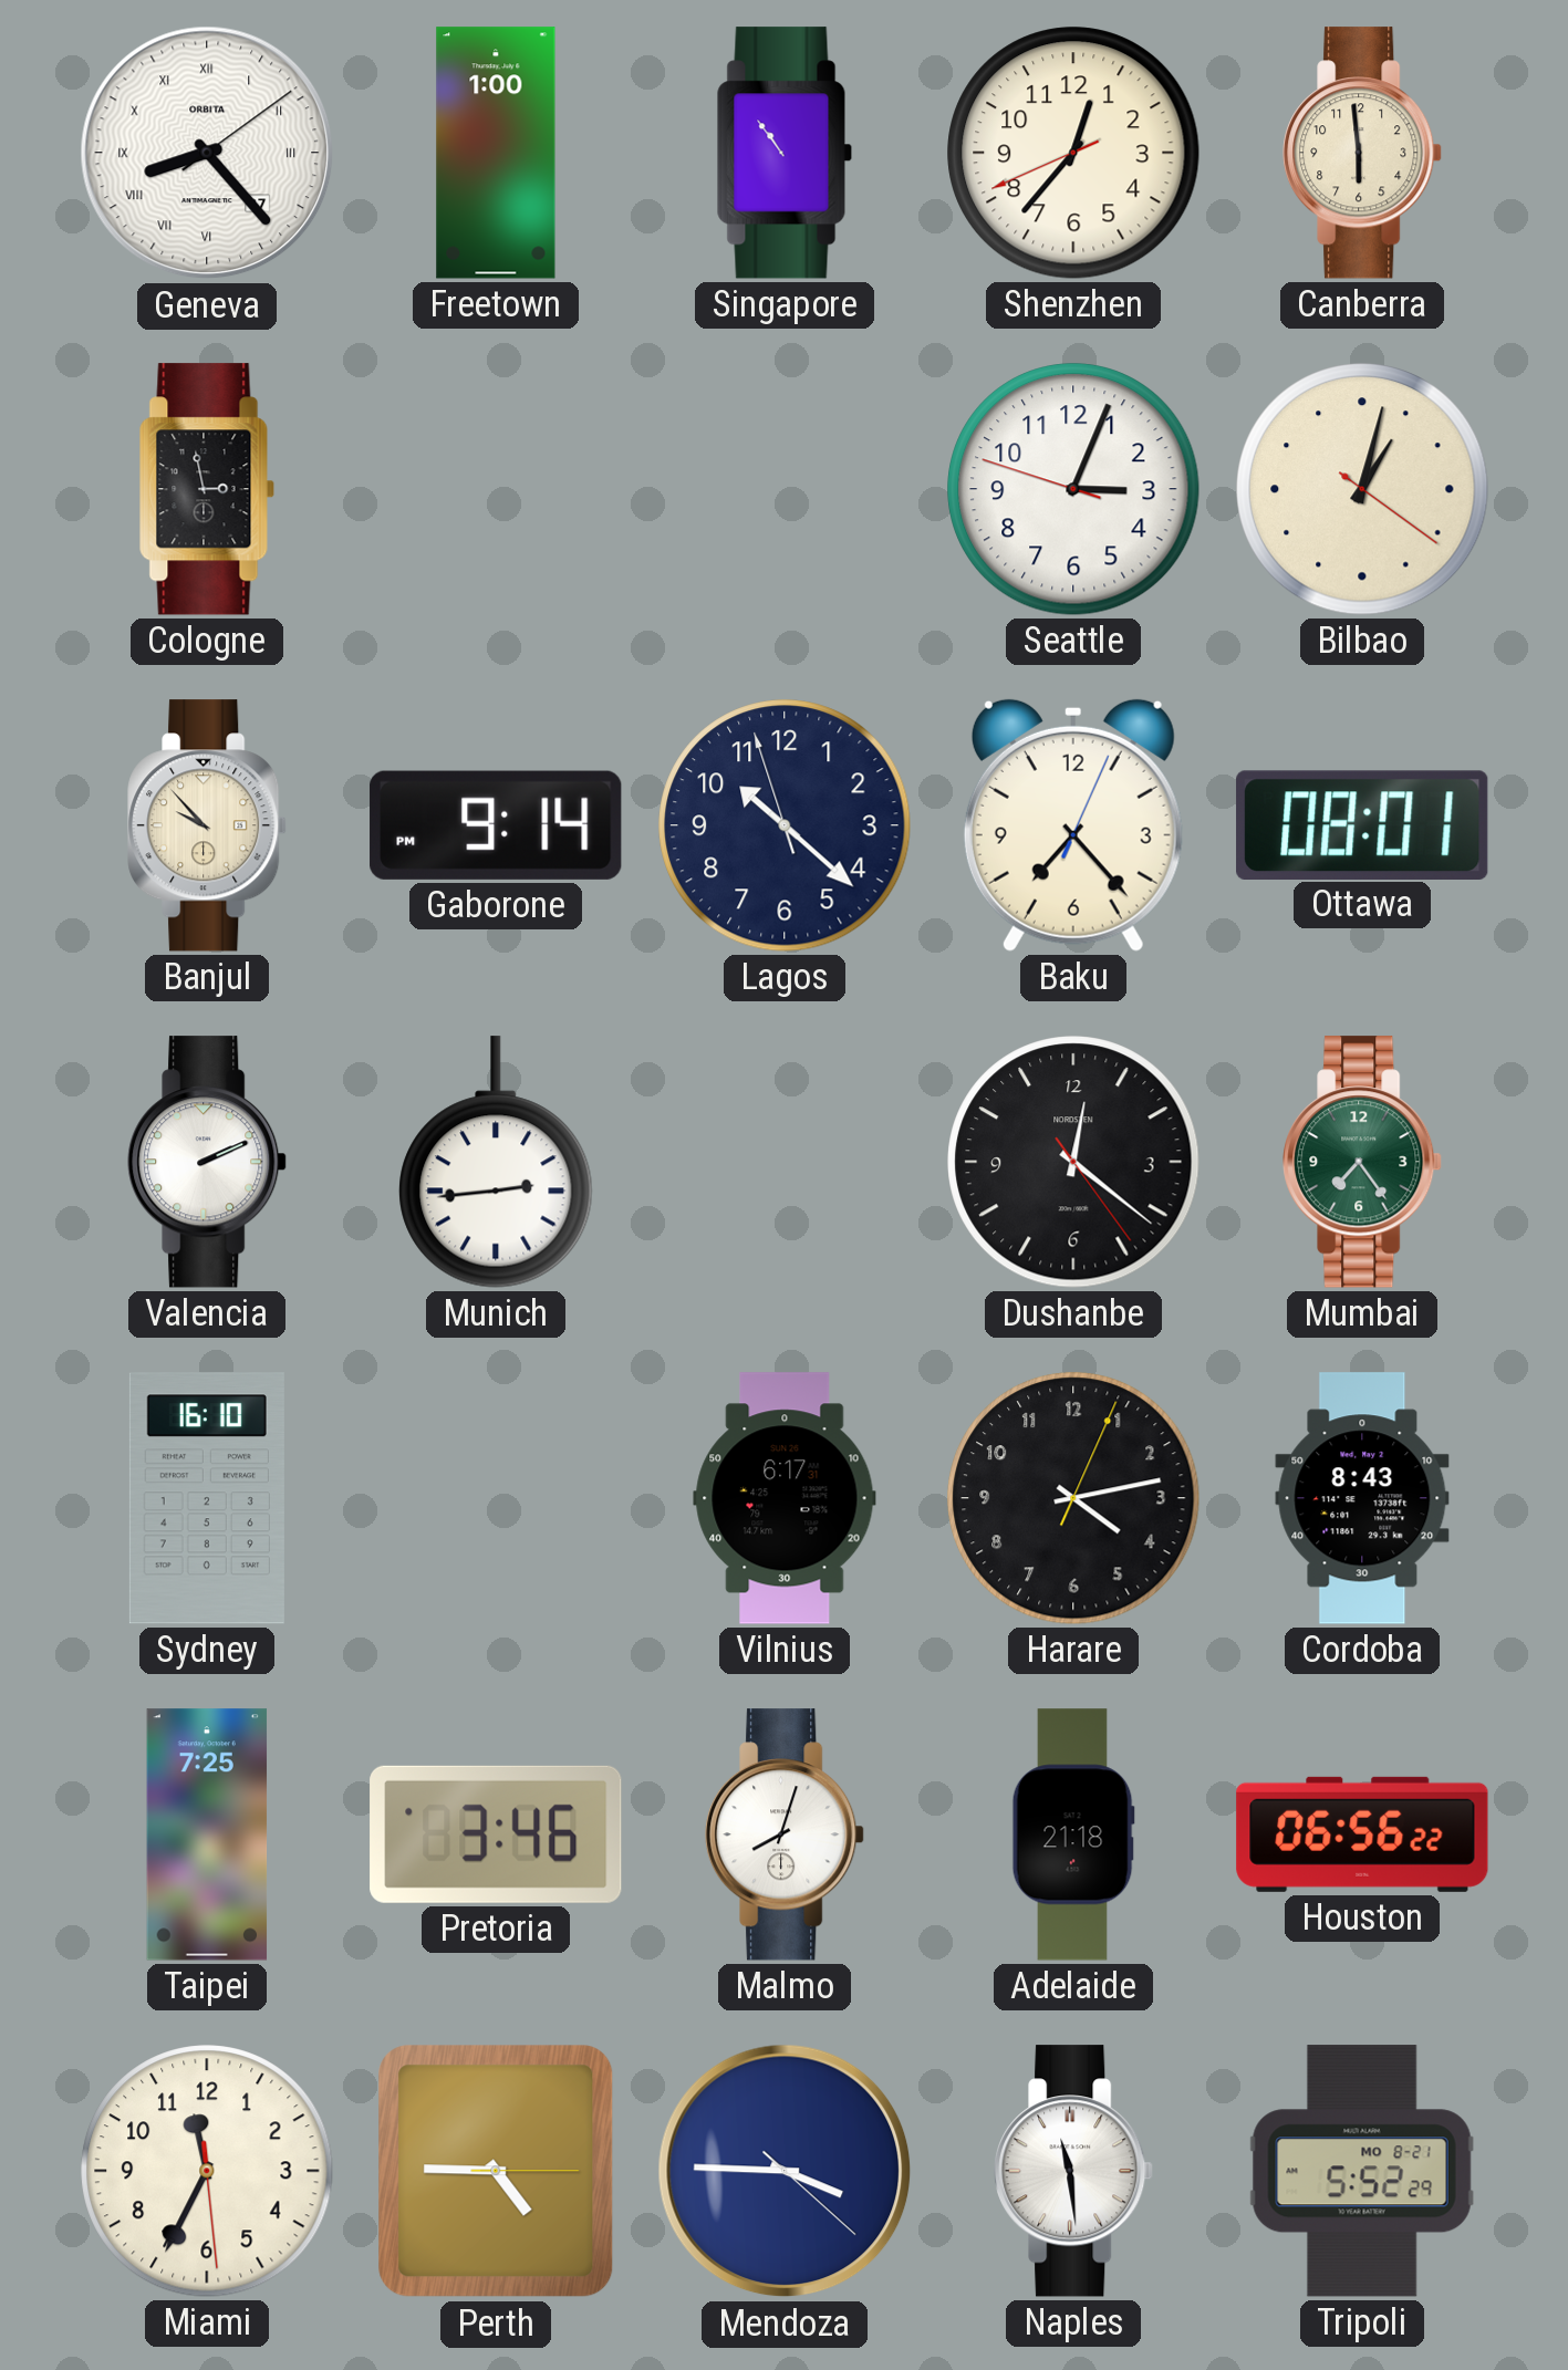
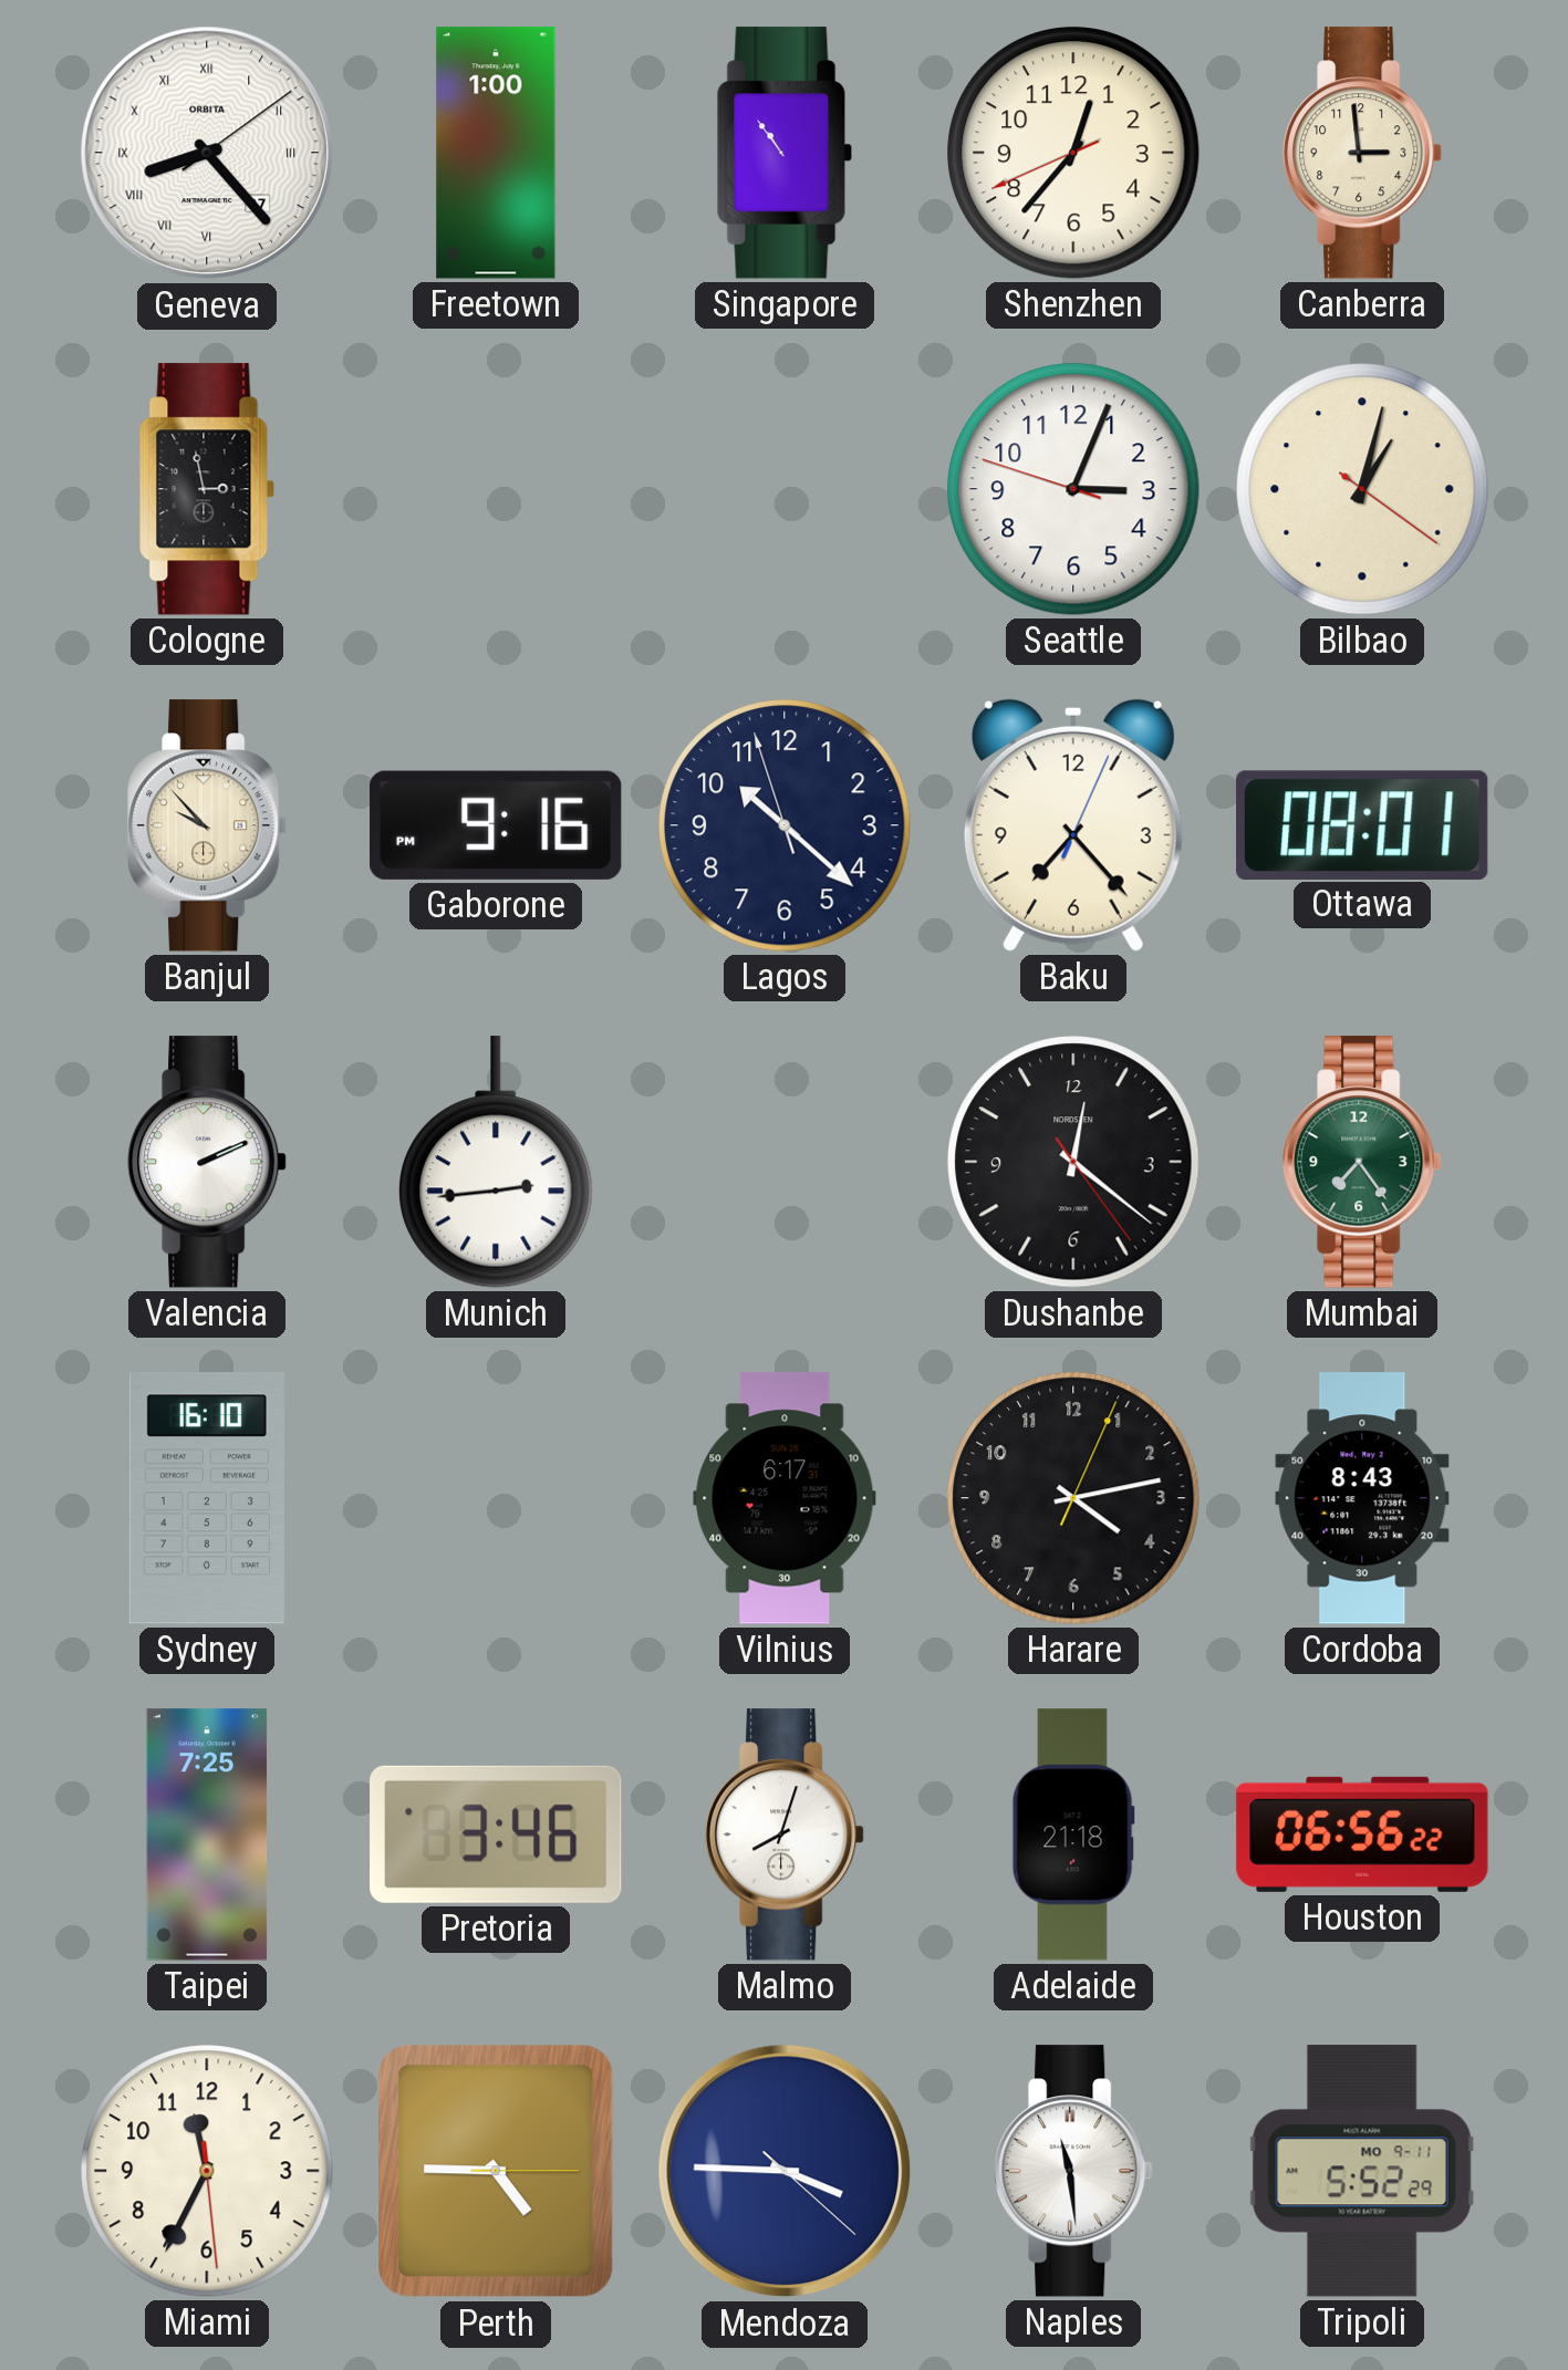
Canberra: 5:59 -> 2:59
Gaborone: 9:14 -> 9:16
Tripoli date: MO 8-21 -> MO 9-11
